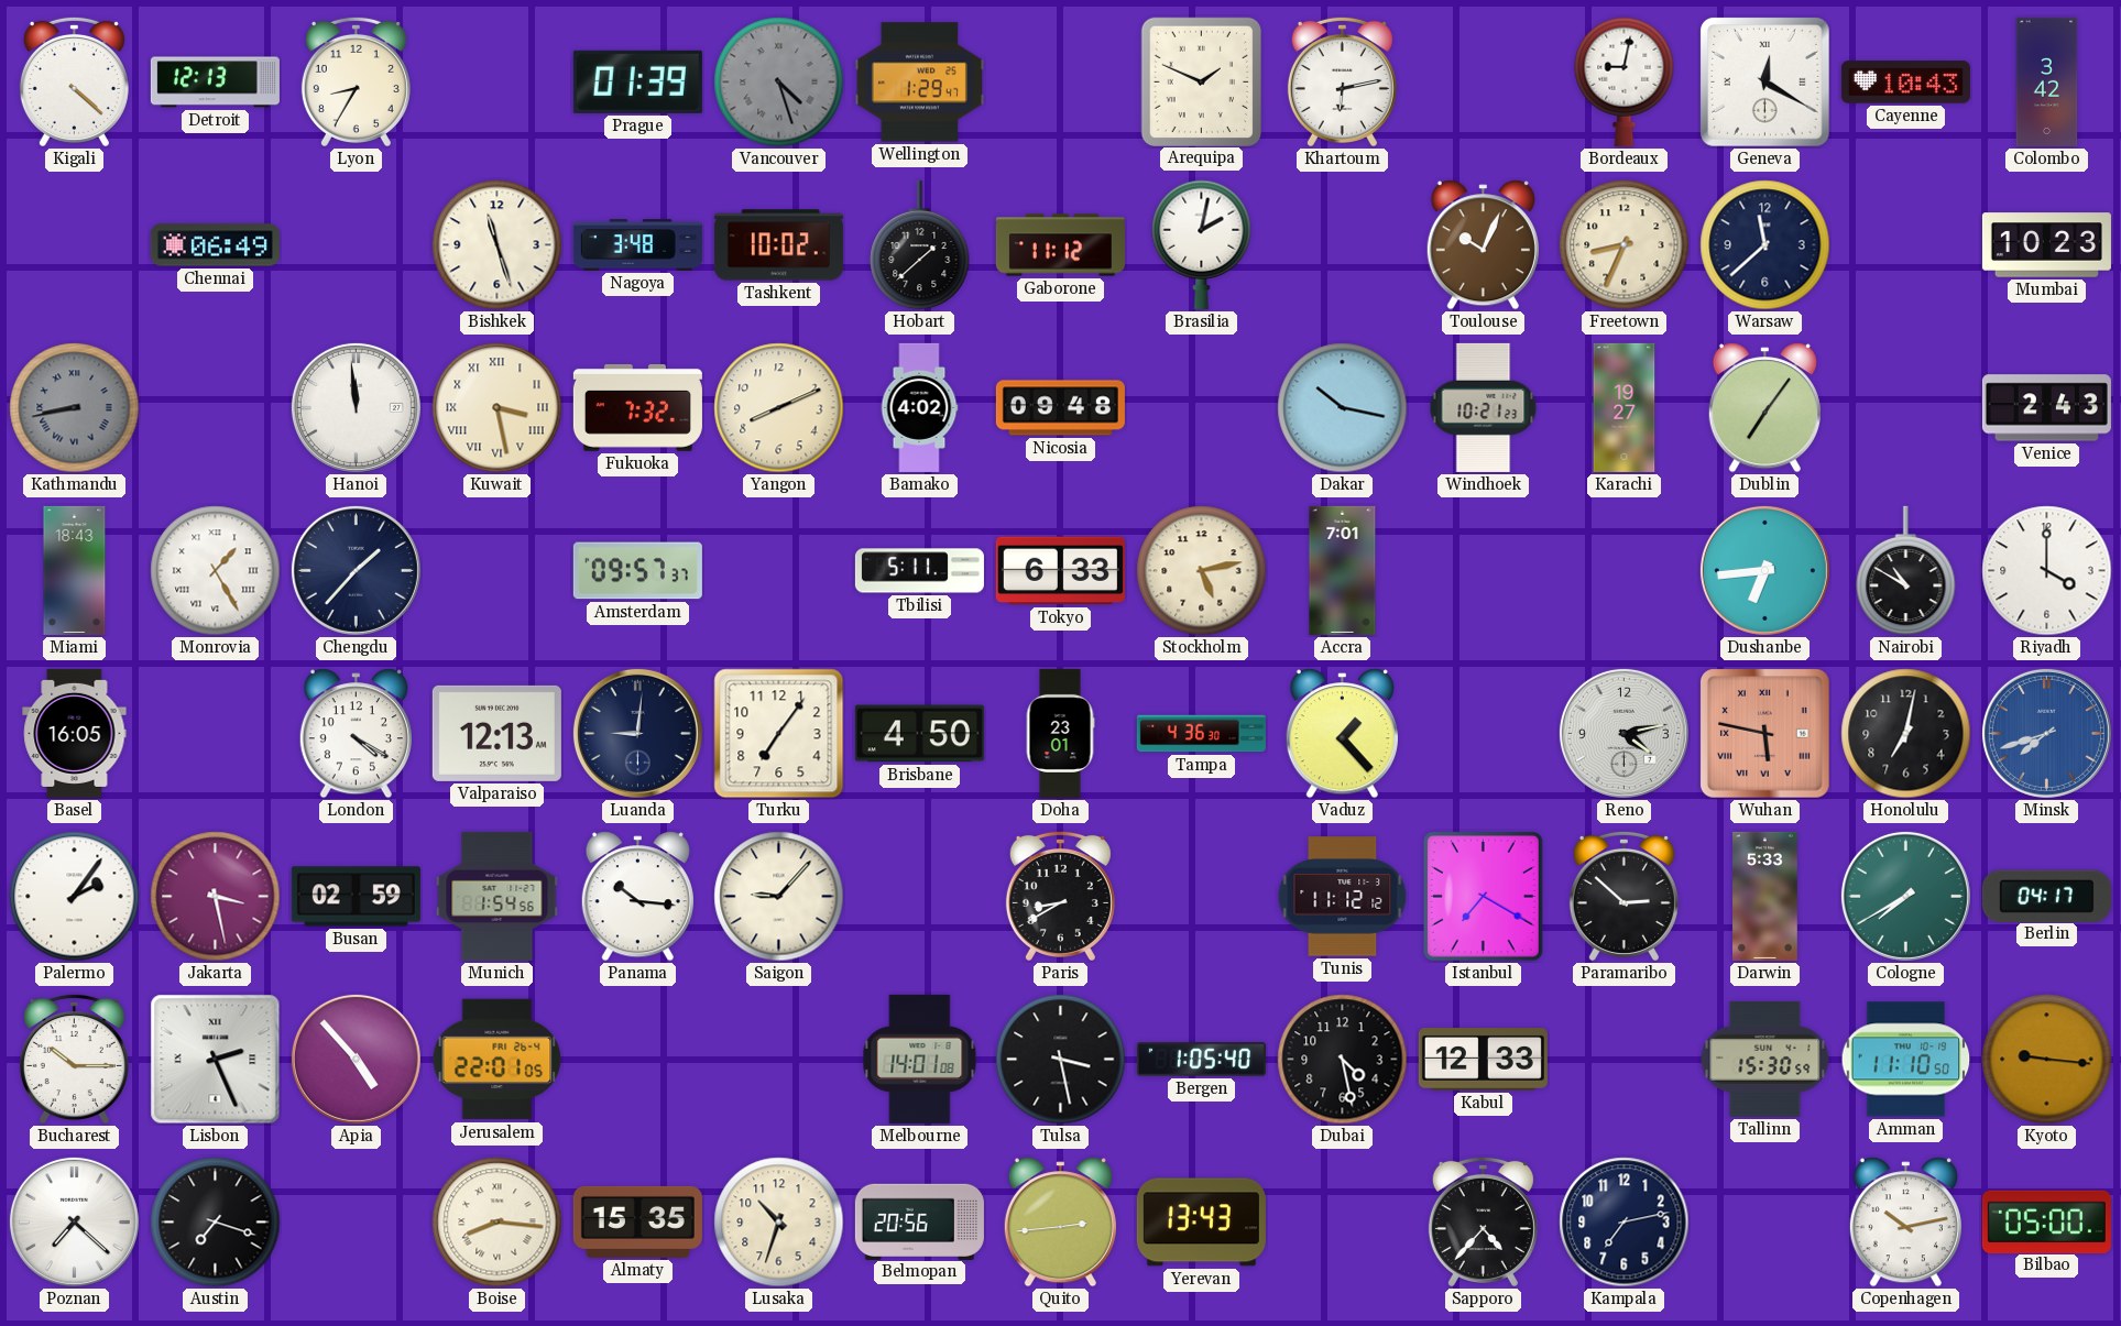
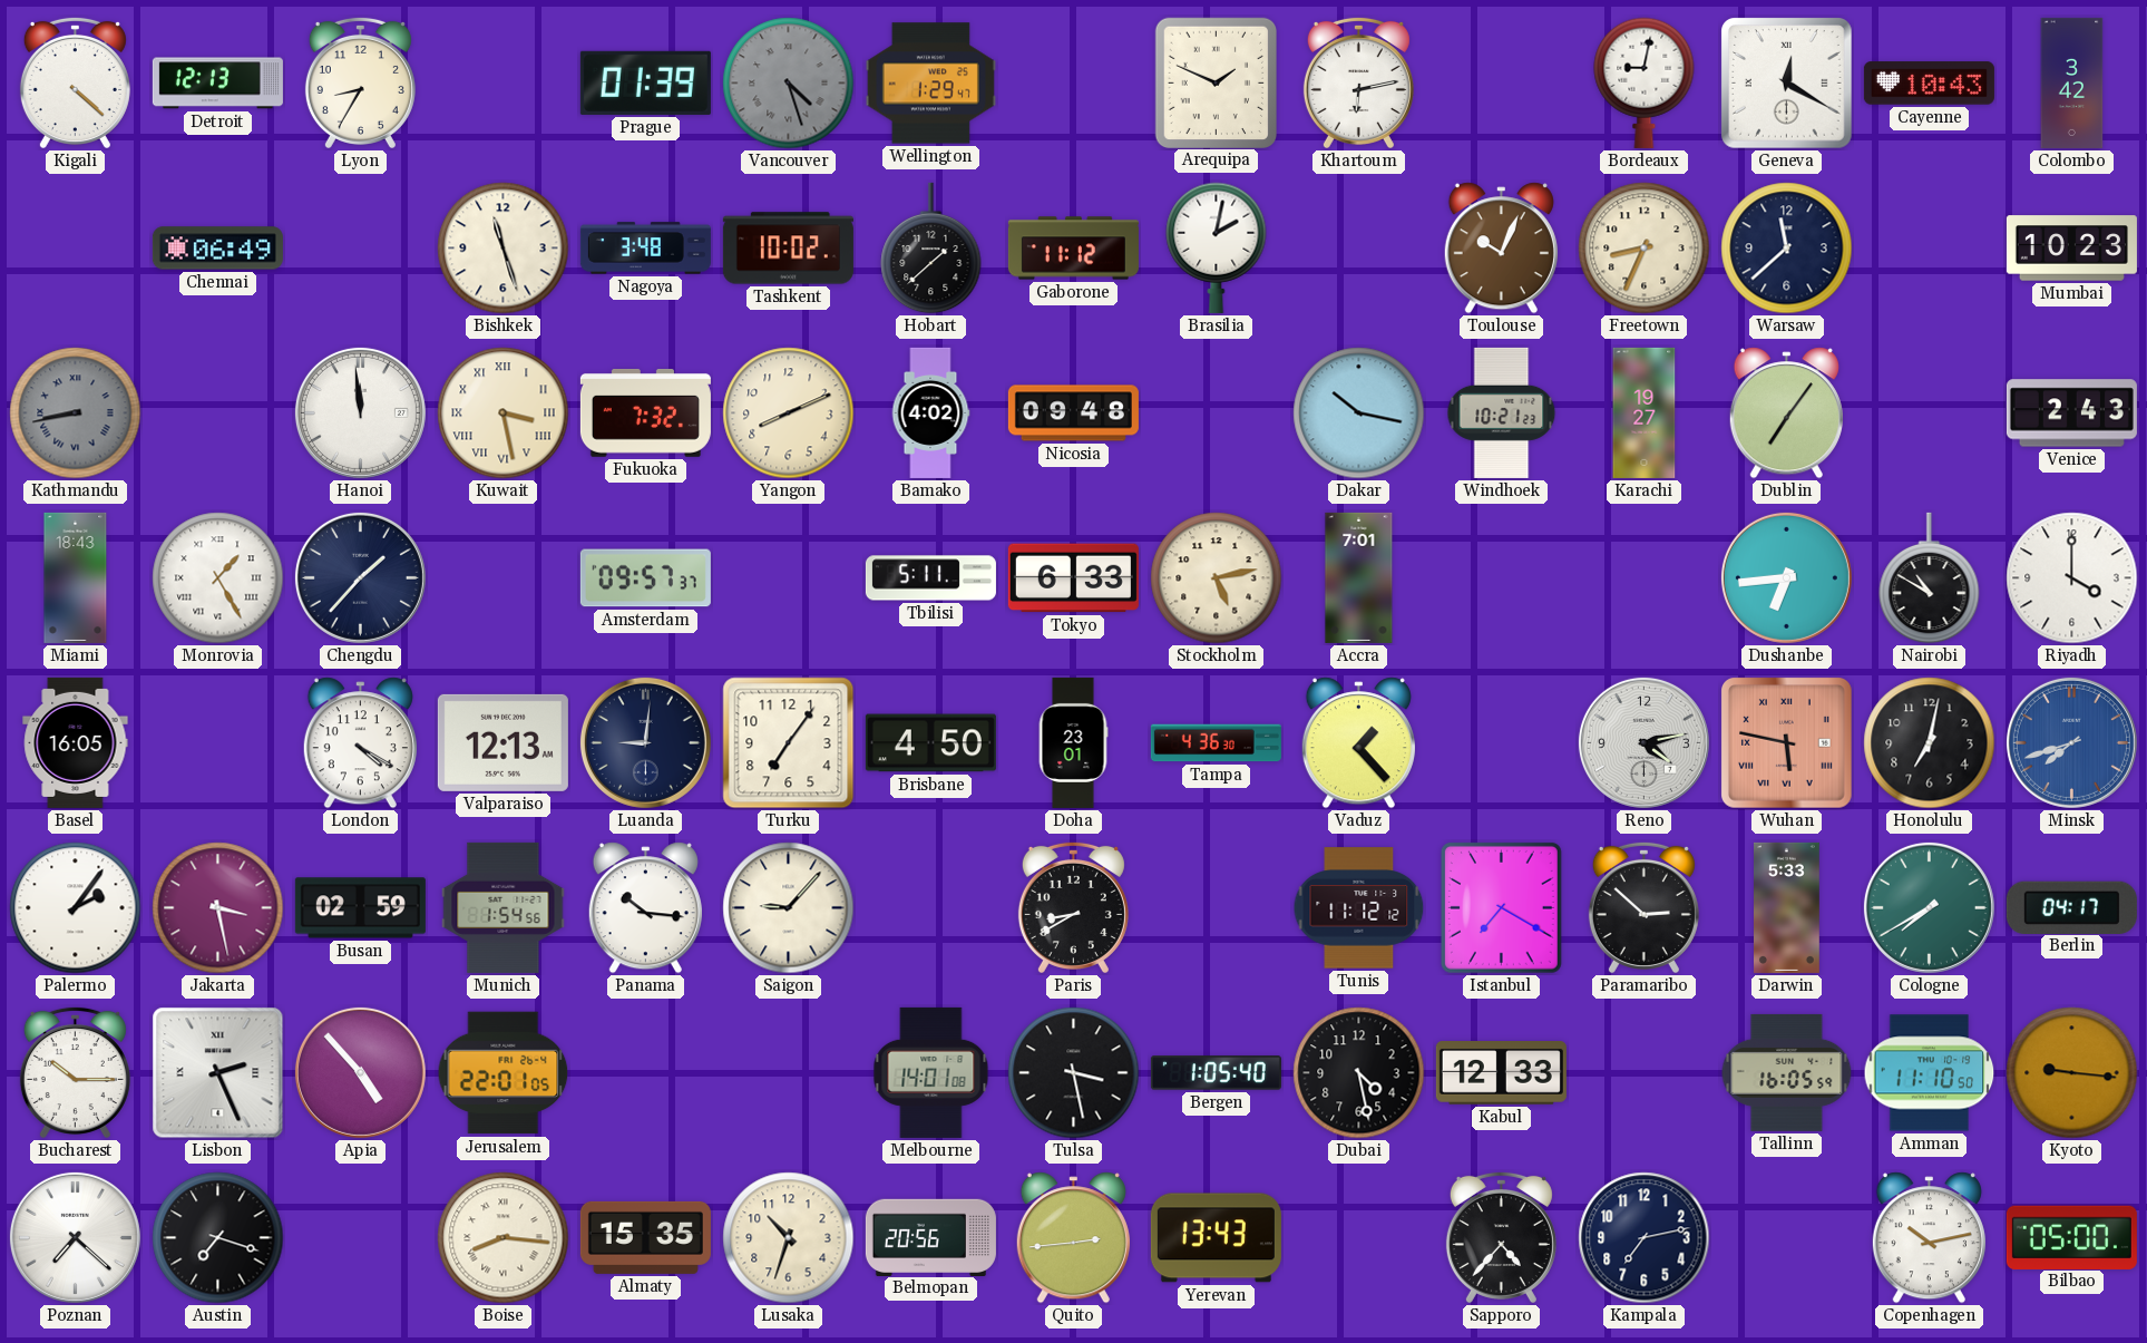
Tallinn: 15:30 -> 16:05
